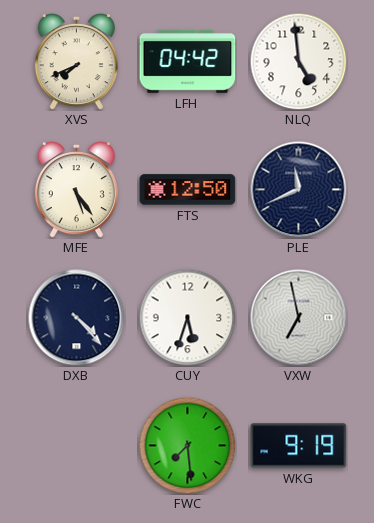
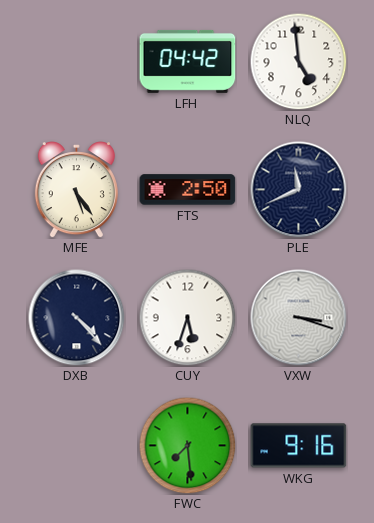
XVS: 7:41 -> none
FTS: 12:50 -> 2:50
VXW: 6:58 -> 3:18
WKG: 9:19 -> 9:16
